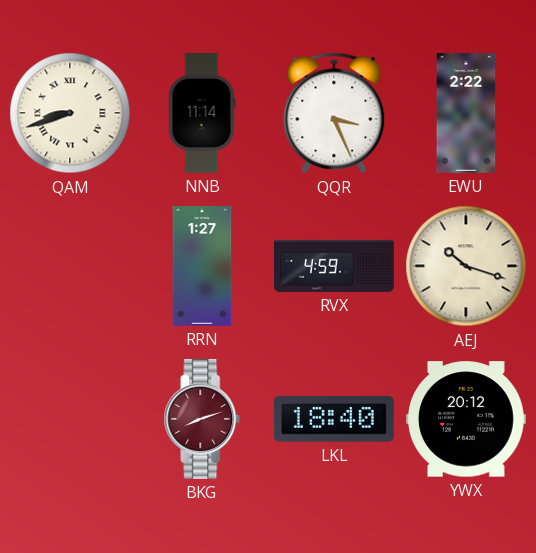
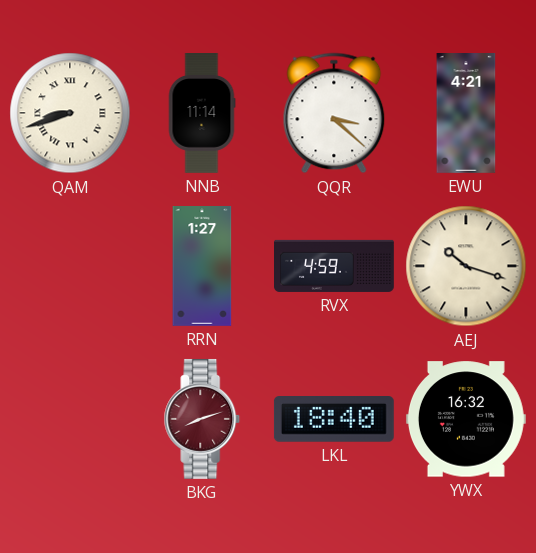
QQR: 3:26 -> 3:22
EWU: 2:22 -> 4:21
YWX: 20:12 -> 16:32
